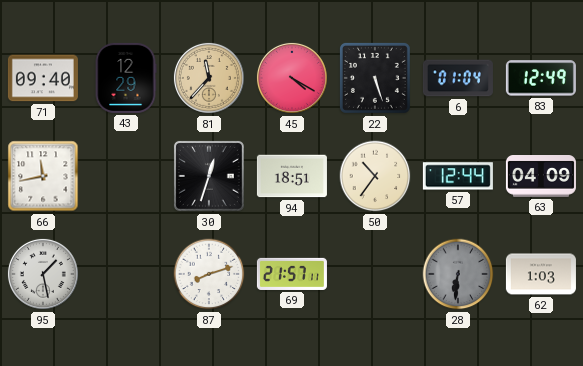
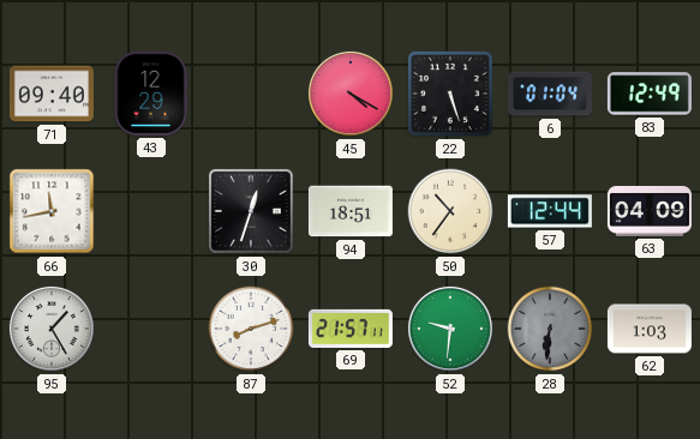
81: 11:37 -> none
95: 1:28 -> 1:25
52: none -> 9:31
